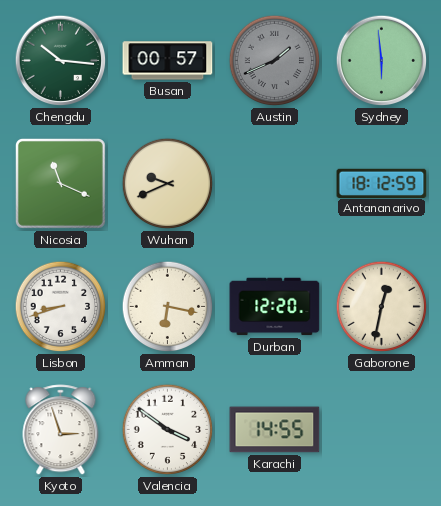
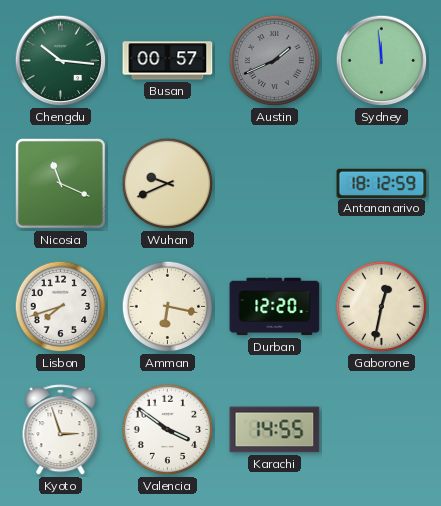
Sydney: 5:59 -> 11:59
Lisbon: 8:42 -> 7:42
